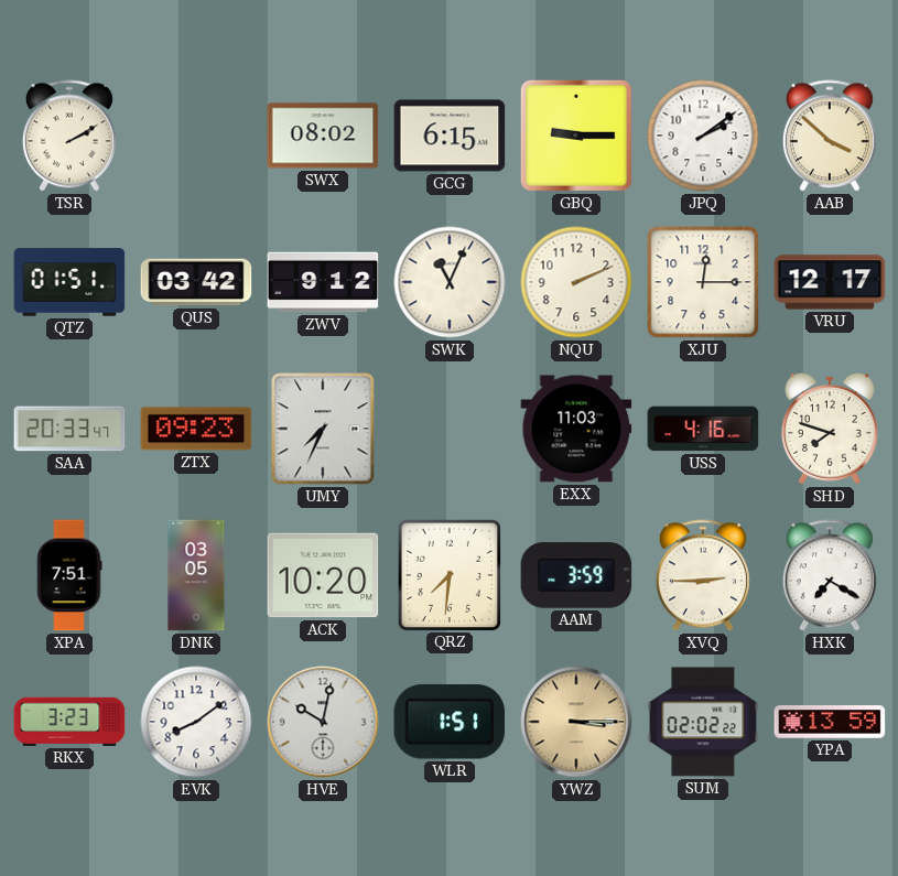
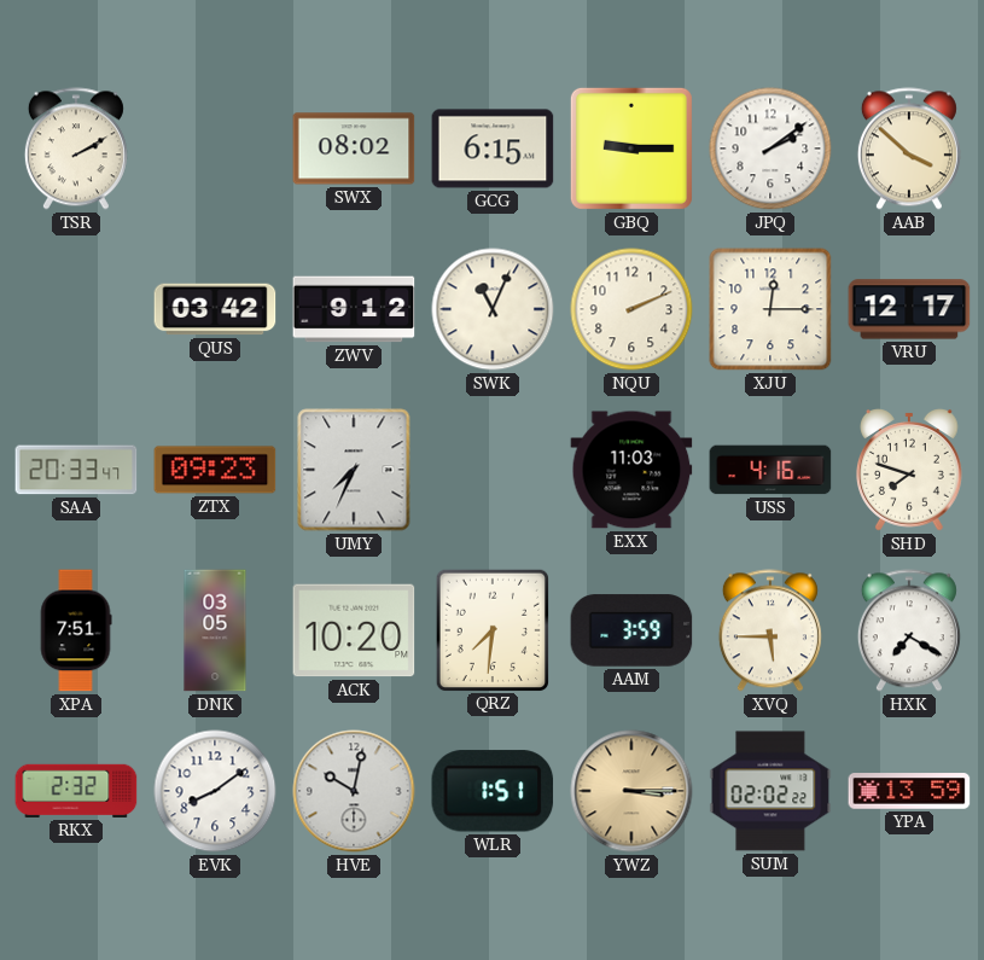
QTZ: 01:51 -> none
XVQ: 2:45 -> 5:45
RKX: 3:23 -> 2:32
